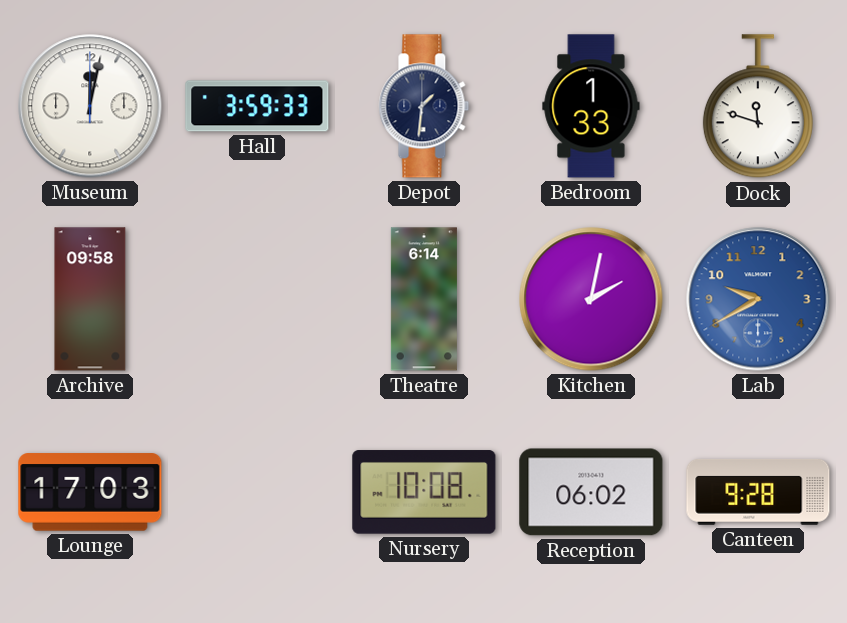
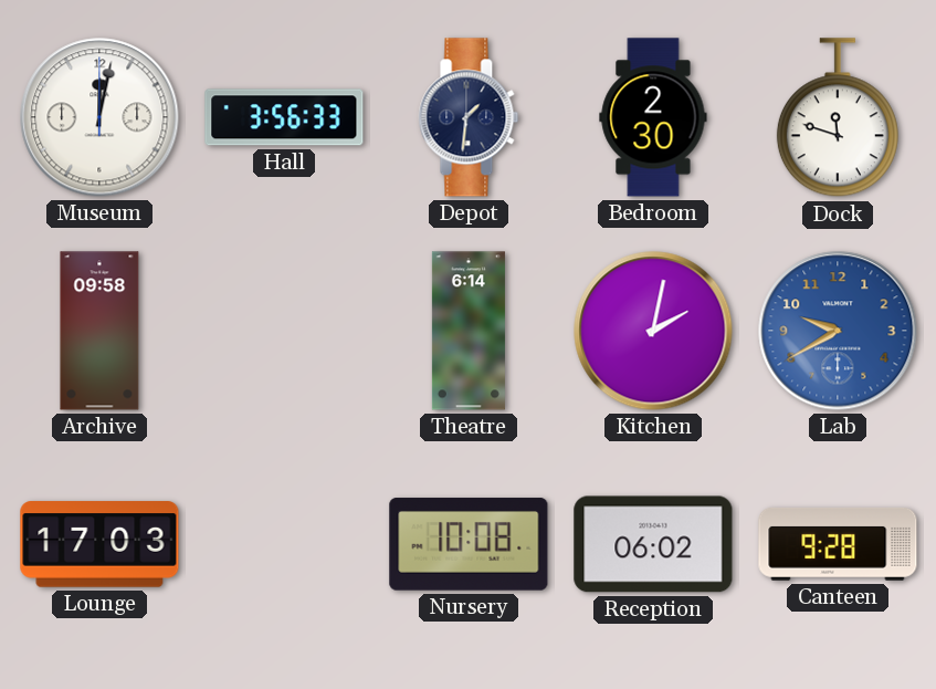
Hall: 3:59 -> 3:56
Bedroom: 1:33 -> 2:30
